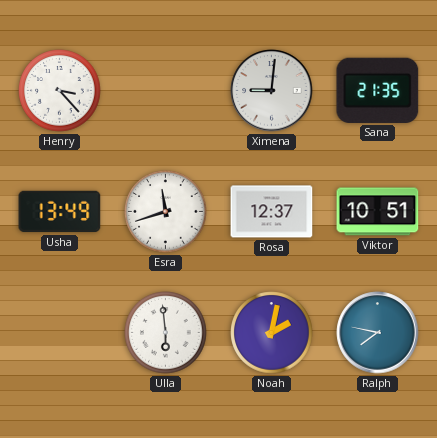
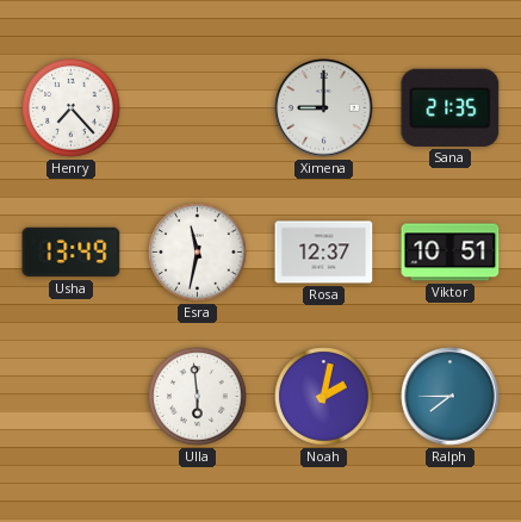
Henry: 3:23 -> 7:23
Ximena: 9:01 -> 9:00
Esra: 11:42 -> 11:32
Ralph: 7:47 -> 7:45
